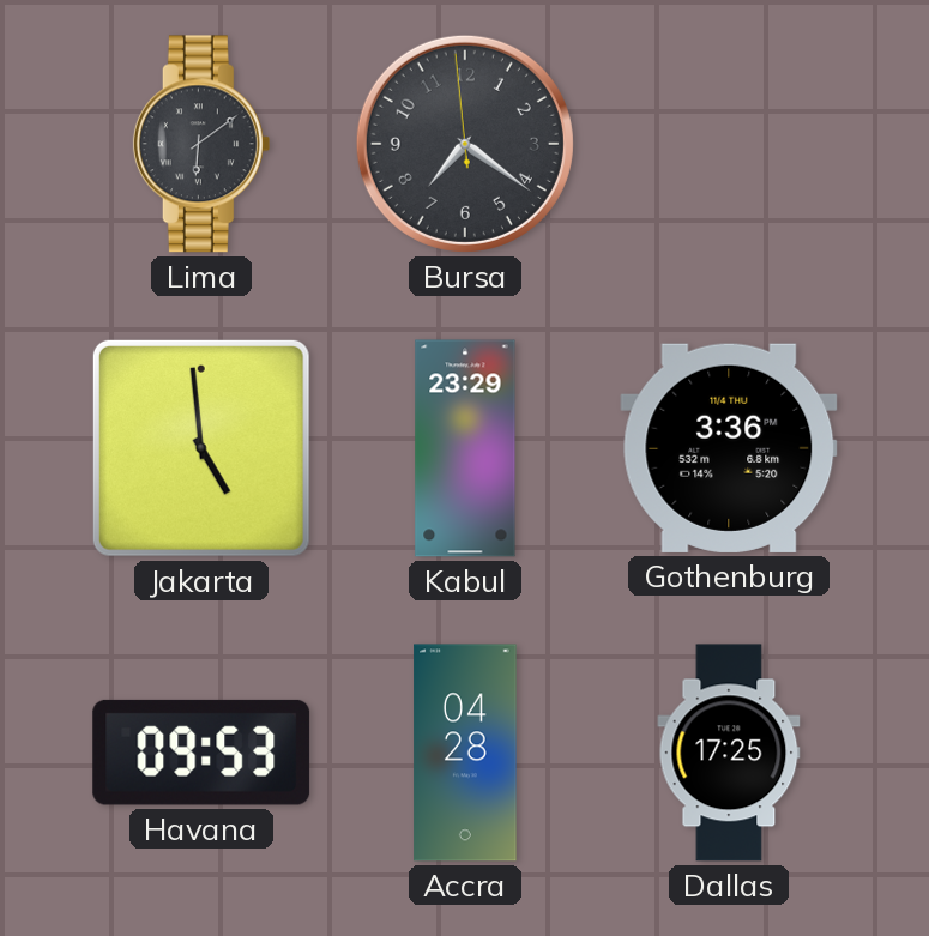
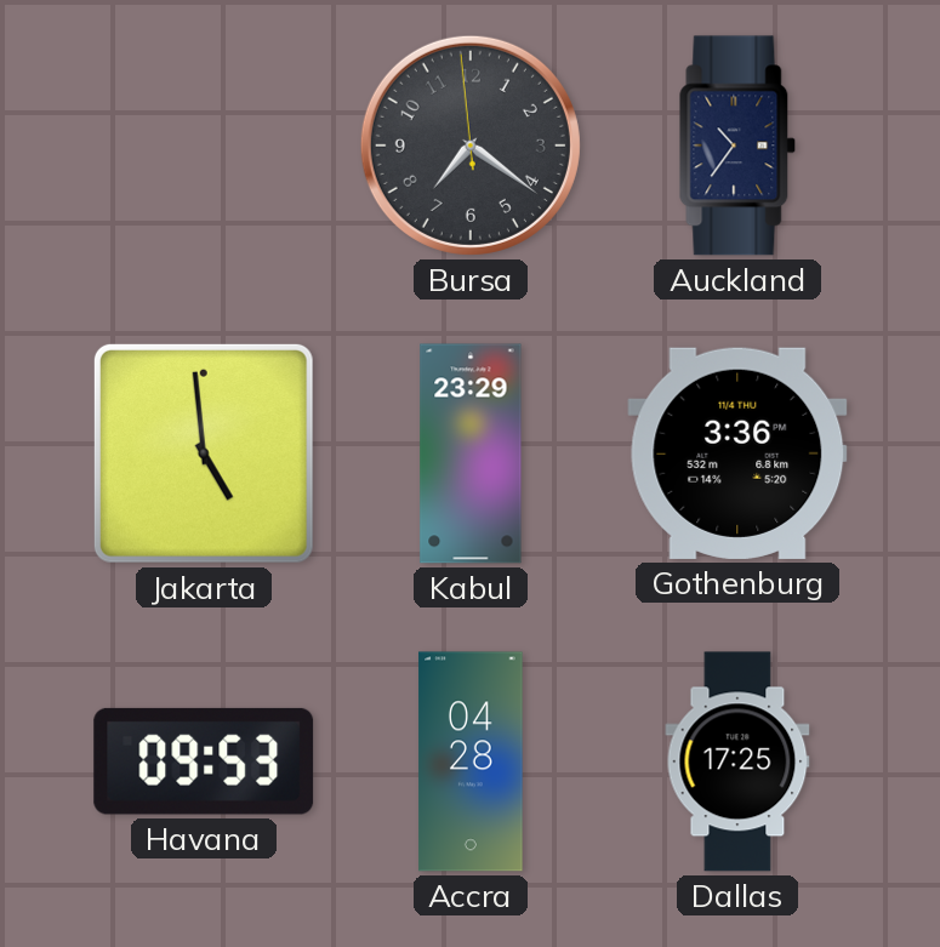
Lima: 6:09 -> none
Auckland: none -> 10:36
